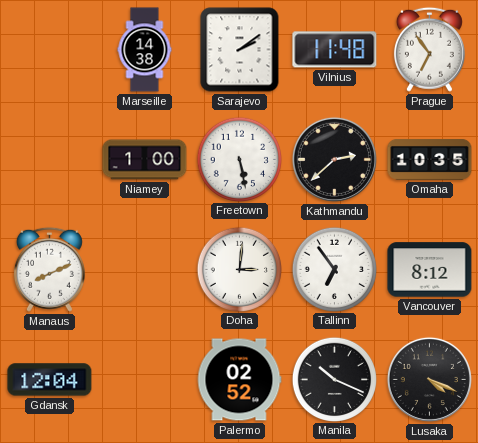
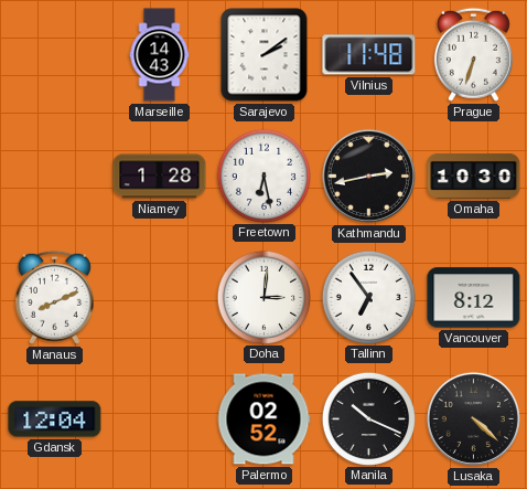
Marseille: 14:38 -> 14:43
Prague: 6:54 -> 6:33
Niamey: 1:00 -> 1:28
Freetown: 5:28 -> 6:28
Kathmandu: 2:38 -> 2:43
Omaha: 10:35 -> 10:30
Lusaka: 4:19 -> 4:22
